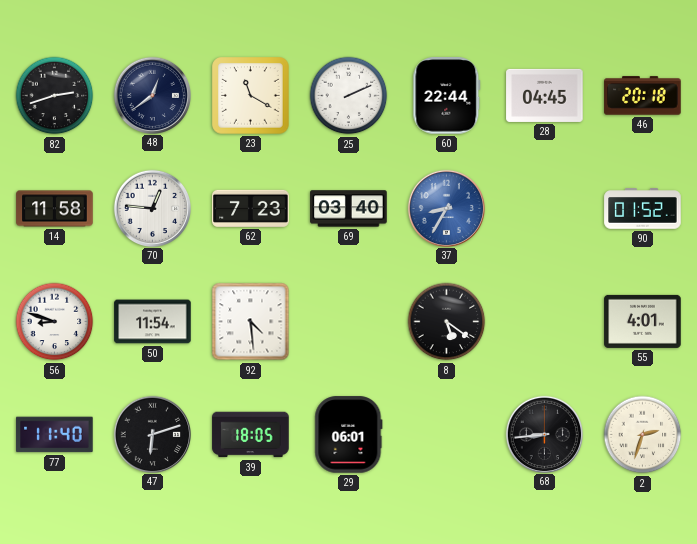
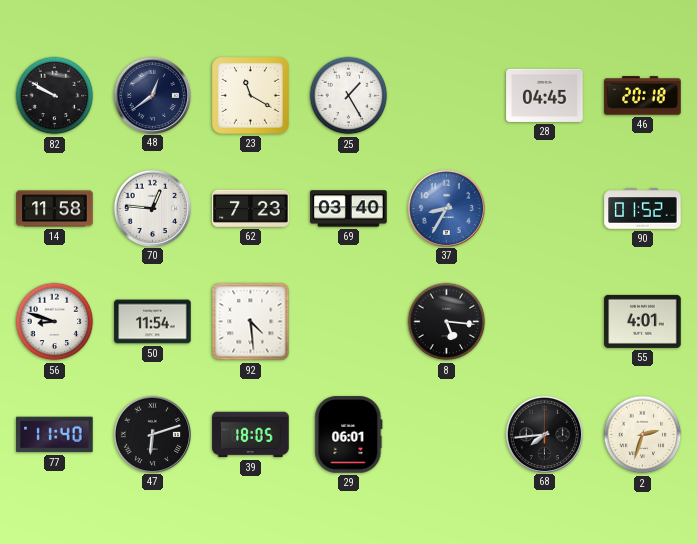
82: 2:42 -> 9:50
25: 2:11 -> 1:25
60: 22:44 -> none
8: 5:21 -> 5:16
68: 8:44 -> 7:44
